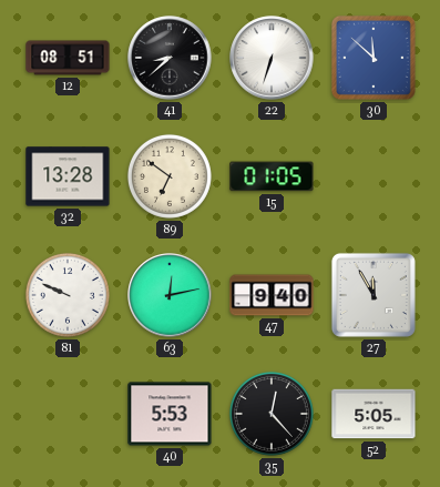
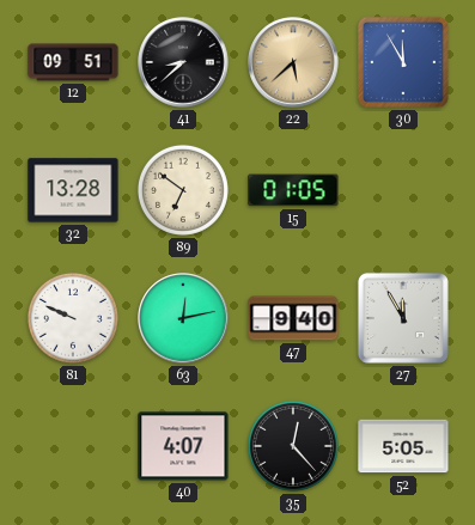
12: 08:51 -> 09:51
22: 6:33 -> 5:38
22 dial: white -> champagne
30: 11:52 -> 11:55
40: 5:53 -> 4:07
